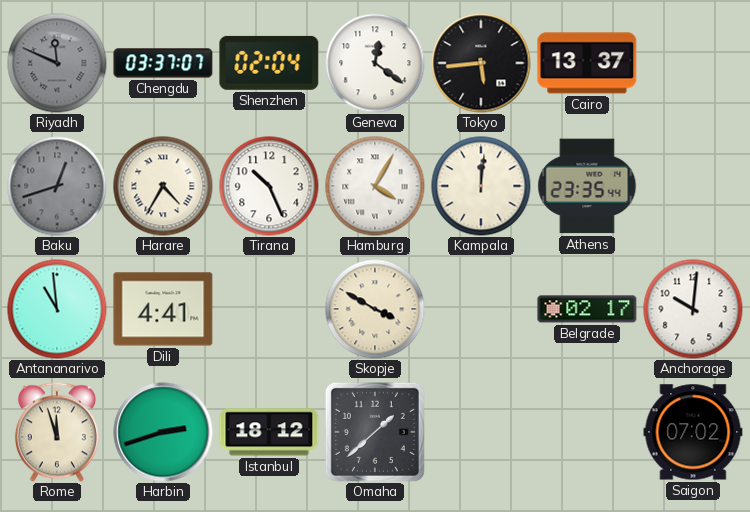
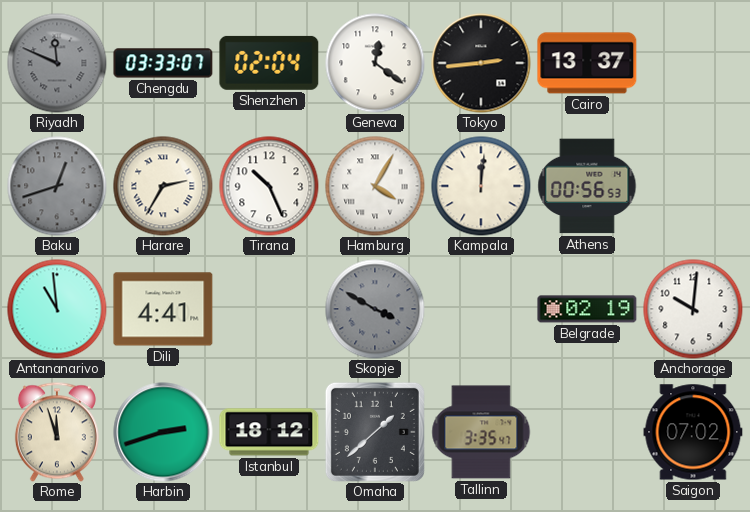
Chengdu: 03:37 -> 03:33
Tokyo: 5:44 -> 2:44
Harare: 4:35 -> 2:35
Athens: 23:35 -> 00:56
Skopje dial: cream -> grey
Belgrade: 02:17 -> 02:19
Tallinn: none -> 3:35
